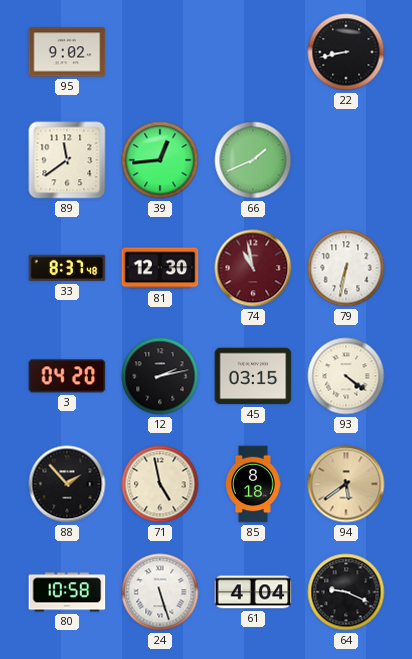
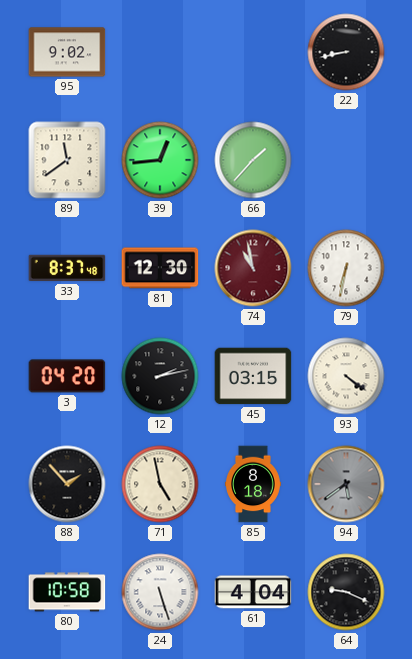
66: 1:41 -> 1:37
94 dial: champagne -> grey
